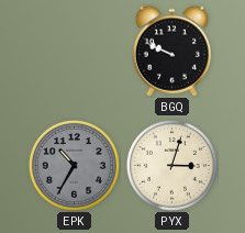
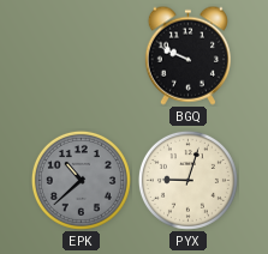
EPK: 10:35 -> 10:38
PYX: 3:03 -> 9:03
